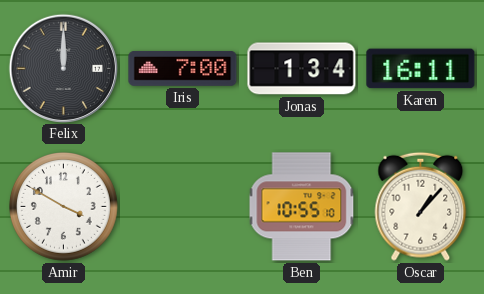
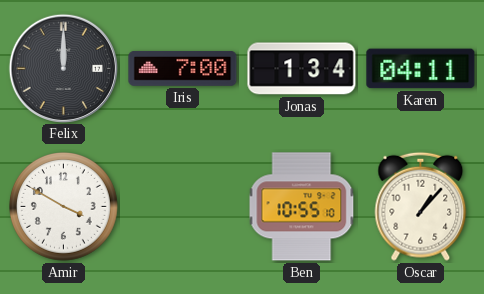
Karen: 16:11 -> 04:11
